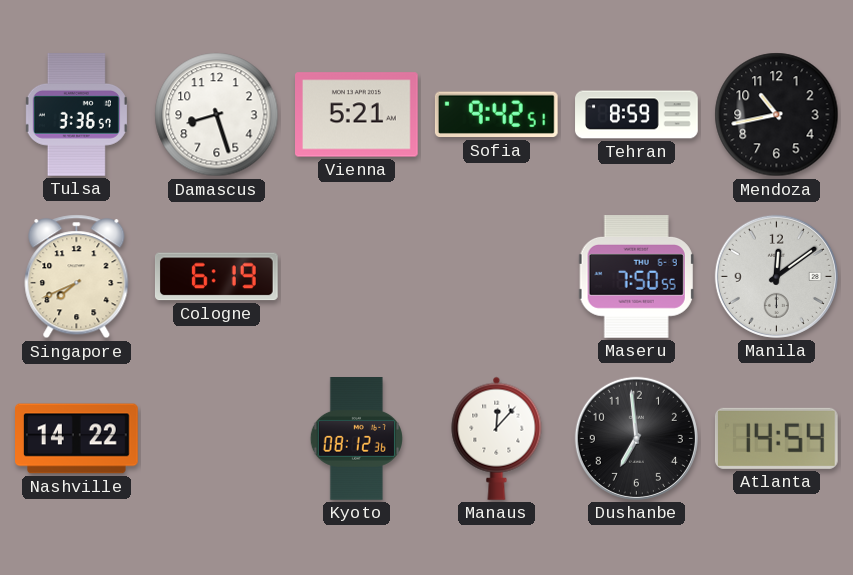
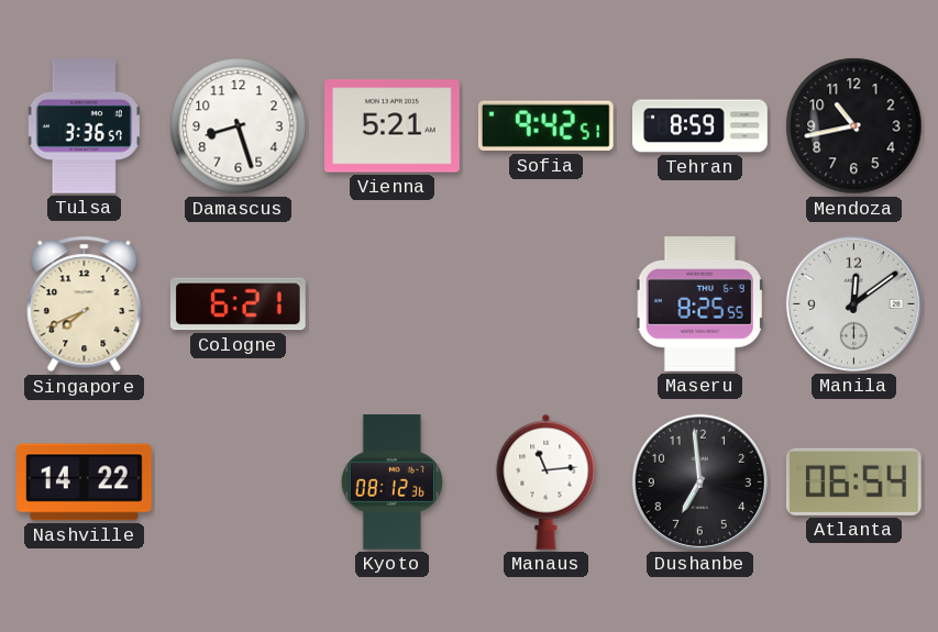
Cologne: 6:19 -> 6:21
Maseru: 7:50 -> 8:25
Manaus: 12:07 -> 11:14
Atlanta: 14:54 -> 06:54
